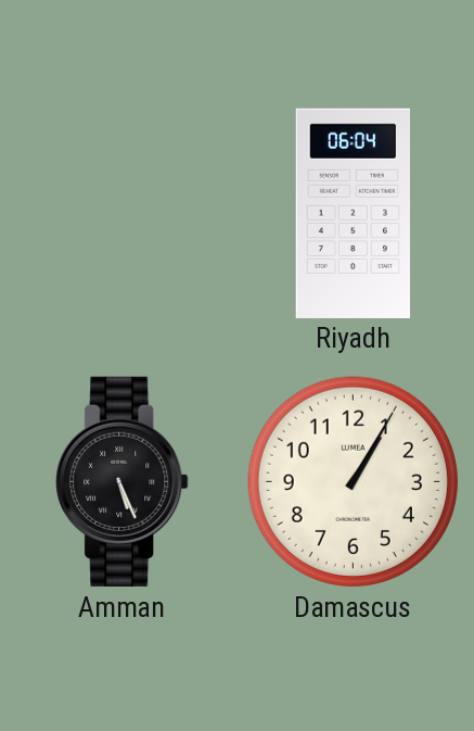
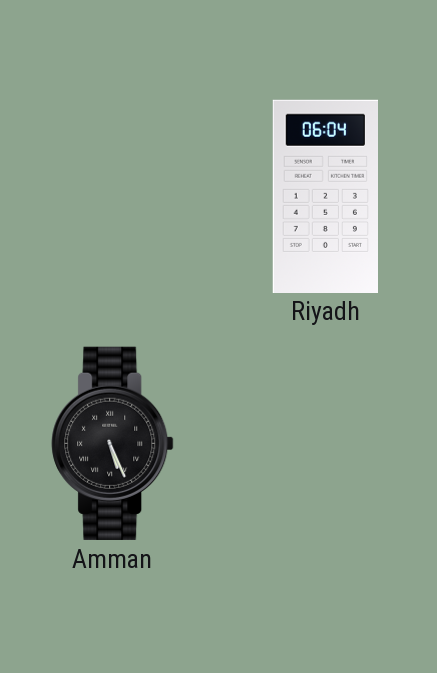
Damascus: 1:05 -> none
